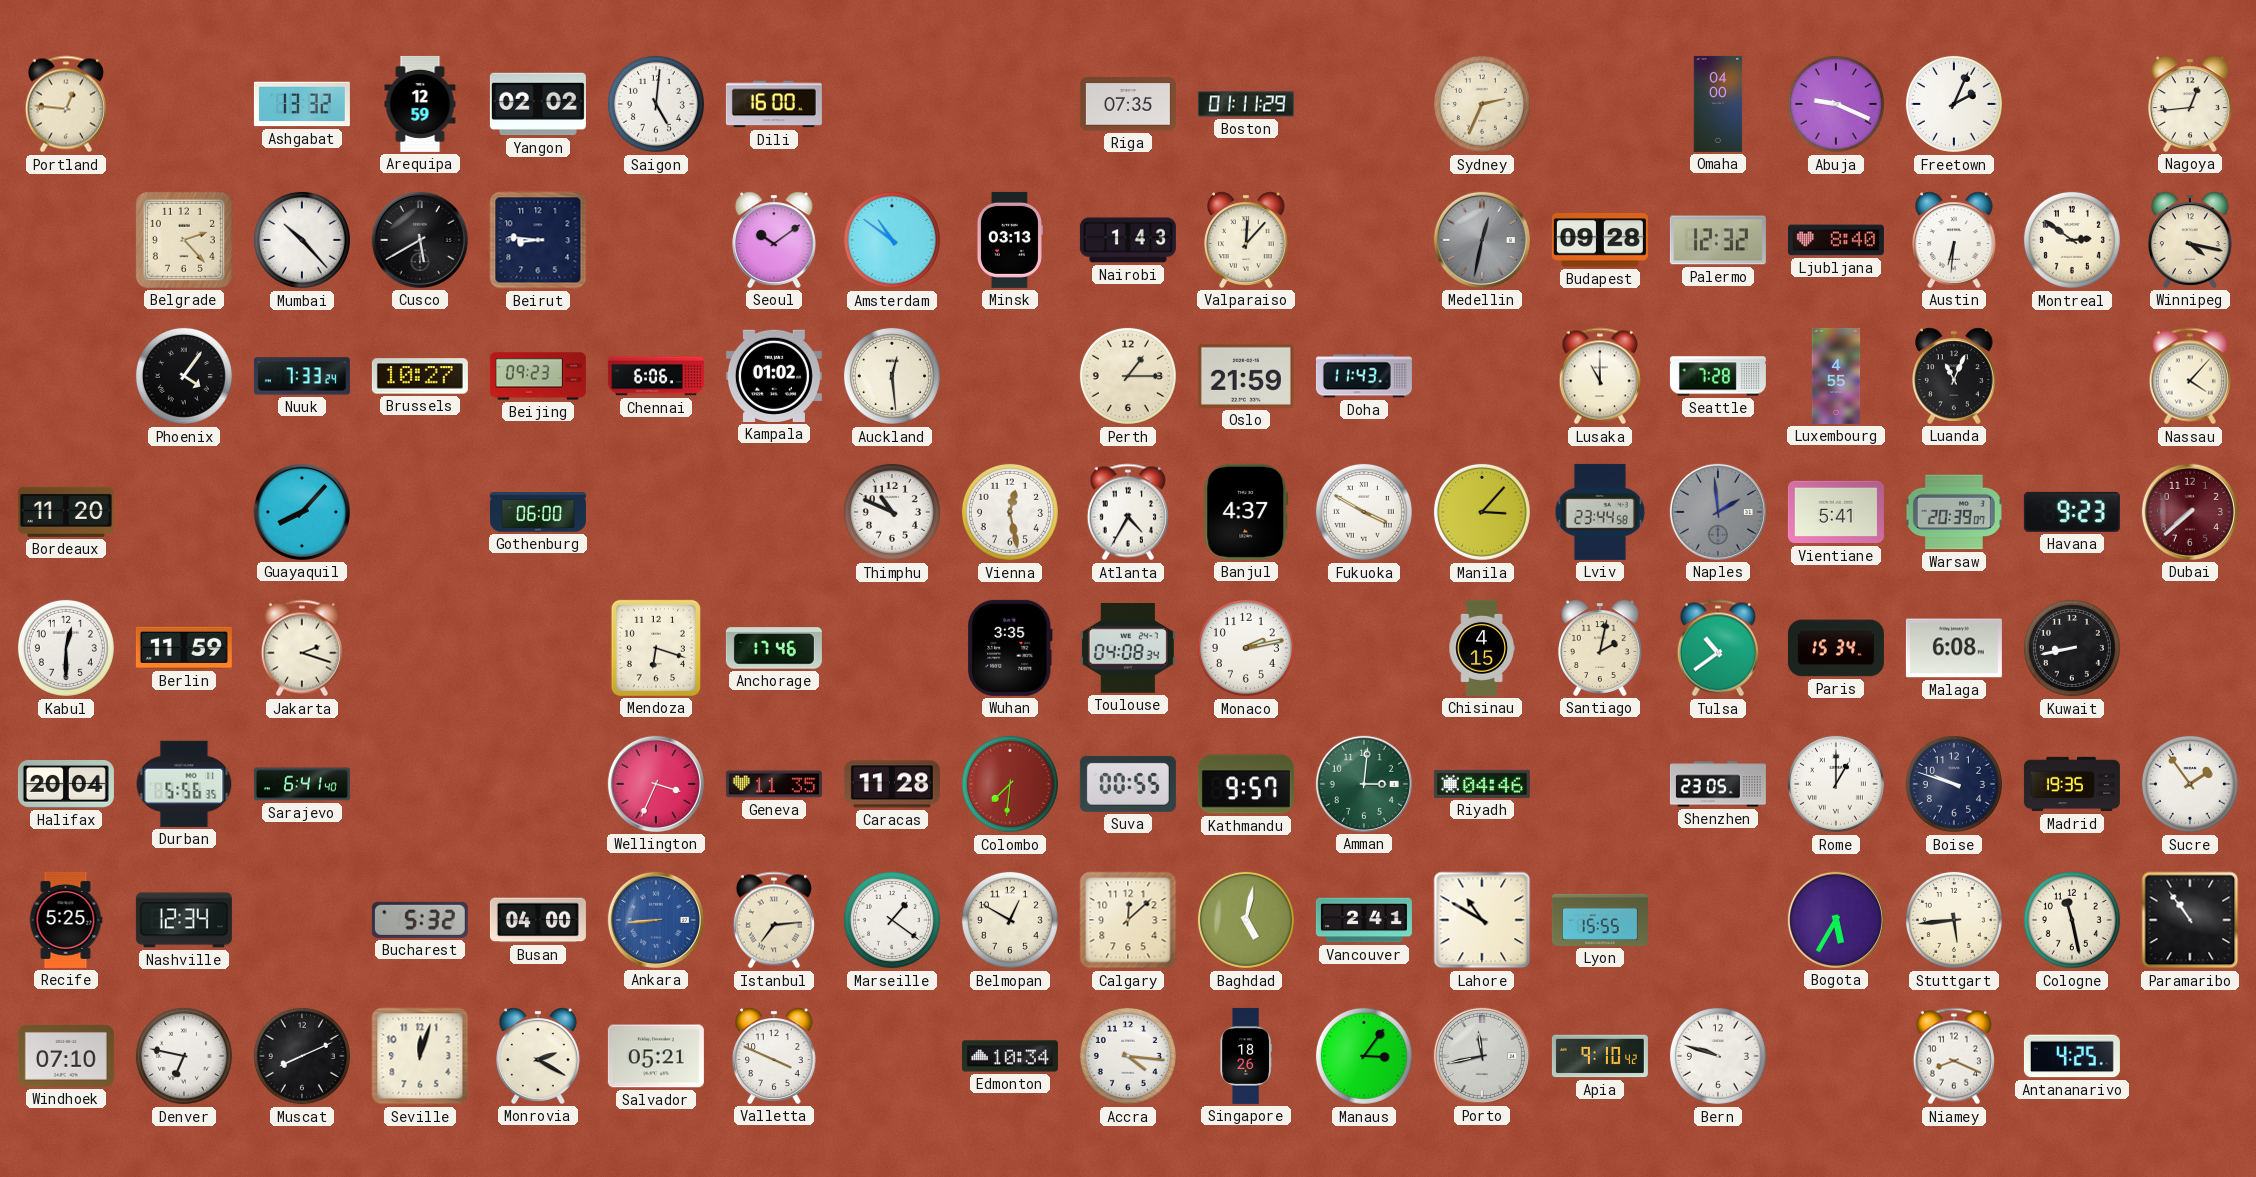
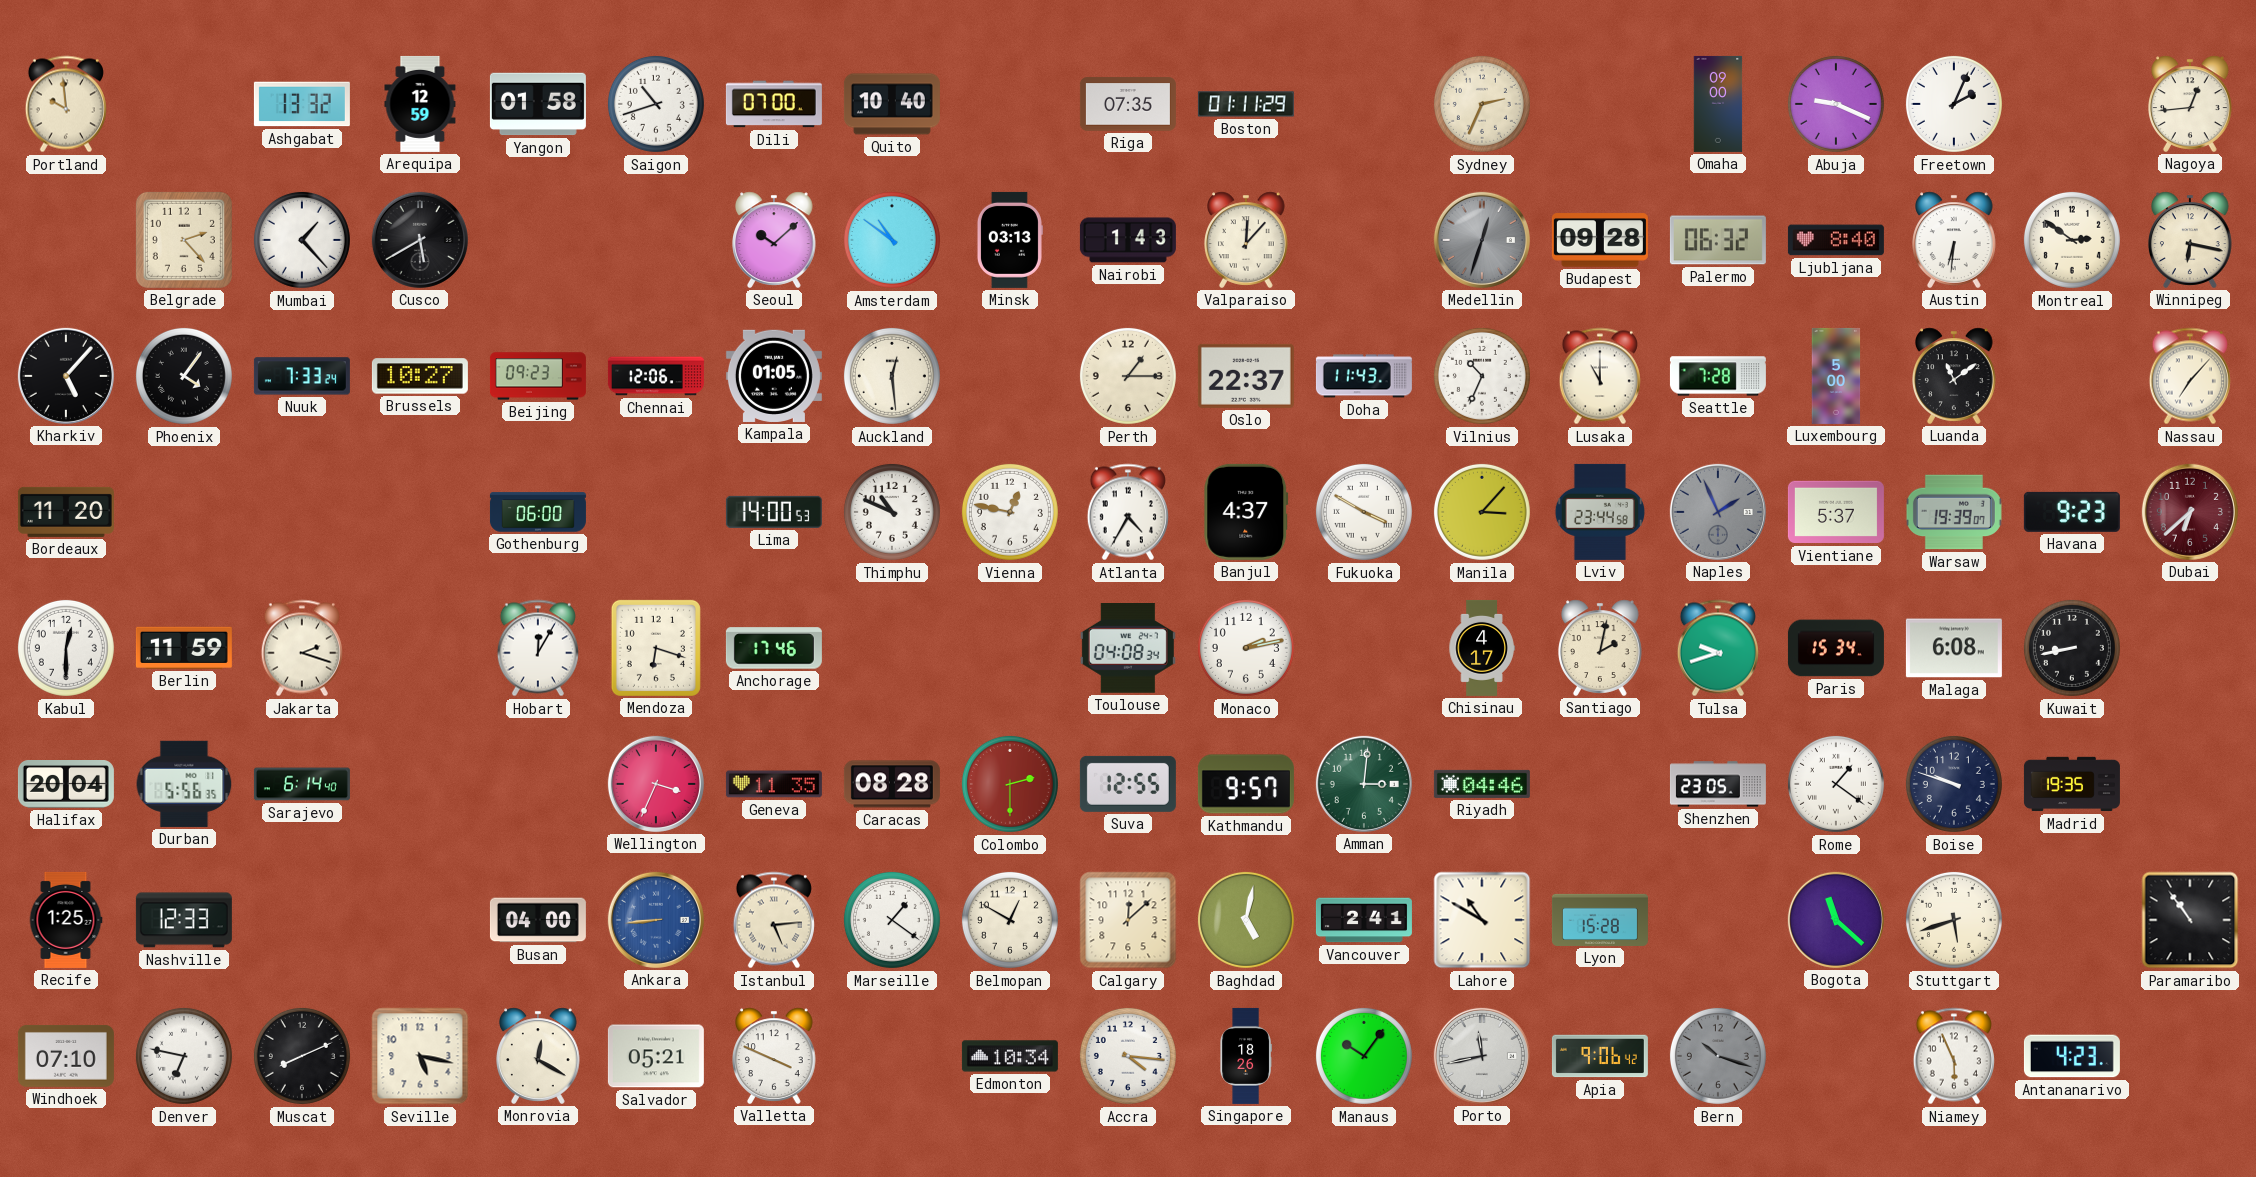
Portland: 12:46 -> 9:59
Yangon: 02:02 -> 01:58
Saigon: 5:01 -> 10:42
Dili: 16:00 -> 07:00
Quito: none -> 10:40
Omaha: 04:00 -> 09:00
Mumbai: 10:23 -> 1:23
Beirut: 8:46 -> none
Seoul: 10:09 -> 10:08
Medellin: 12:32 -> 12:33
Palermo: 12:32 -> 06:32
Winnipeg: 4:17 -> 6:17
Kharkiv: none -> 5:07
Chennai: 6:06 -> 12:06
Kampala: 01:02 -> 01:05
Oslo: 21:59 -> 22:37
Vilnius: none -> 10:34
Luxembourg: 4:55 -> 5:00
Luanda: 11:04 -> 11:09
Nassau: 4:07 -> 7:07
Guayaquil: 8:07 -> none
Lima: none -> 14:00
Vienna: 12:28 -> 12:47
Naples: 1:59 -> 1:56
Vientiane: 5:41 -> 5:37
Warsaw: 20:39 -> 19:39
Dubai: 7:38 -> 6:38
Hobart: none -> 12:05
Wuhan: 3:35 -> none
Chisinau: 4:15 -> 4:17
Tulsa: 10:39 -> 9:42
Sarajevo: 6:41 -> 6:14
Caracas: 11:28 -> 08:28
Colombo: 7:31 -> 2:30
Suva: 00:55 -> 12:55
Rome: 1:00 -> 1:21
Sucre: 1:54 -> none
Recife: 5:25 -> 1:25
Nashville: 12:34 -> 12:33
Bucharest: 5:32 -> none
Istanbul: 7:14 -> 5:14
Lyon: 15:55 -> 15:28
Bogota: 5:35 -> 11:22
Stuttgart: 5:44 -> 5:42
Cologne: 11:28 -> none
Seville: 12:03 -> 5:17
Monrovia: 2:20 -> 12:20
Manaus: 3:06 -> 10:06
Apia: 9:10 -> 9:06
Bern: 9:48 -> 10:18
Bern dial: white -> grey
Niamey: 8:19 -> 5:56
Antananarivo: 4:25 -> 4:23
